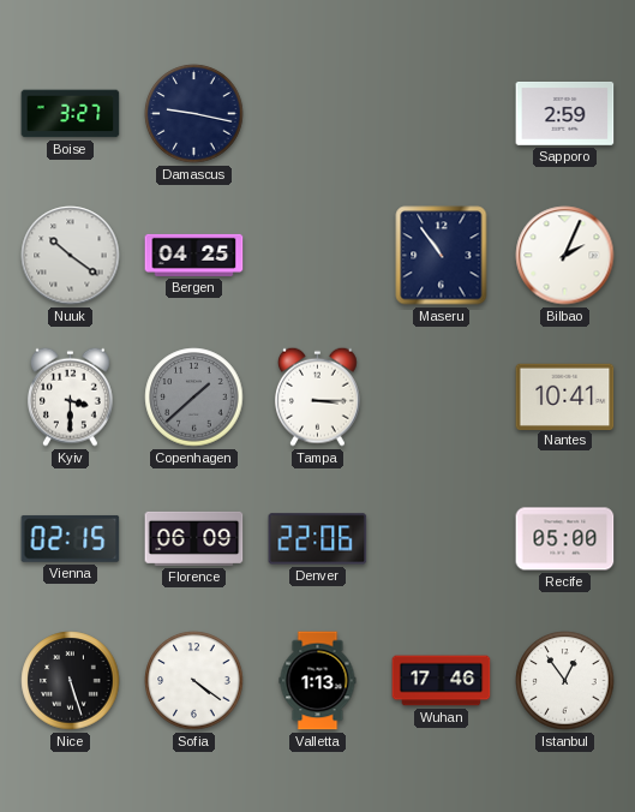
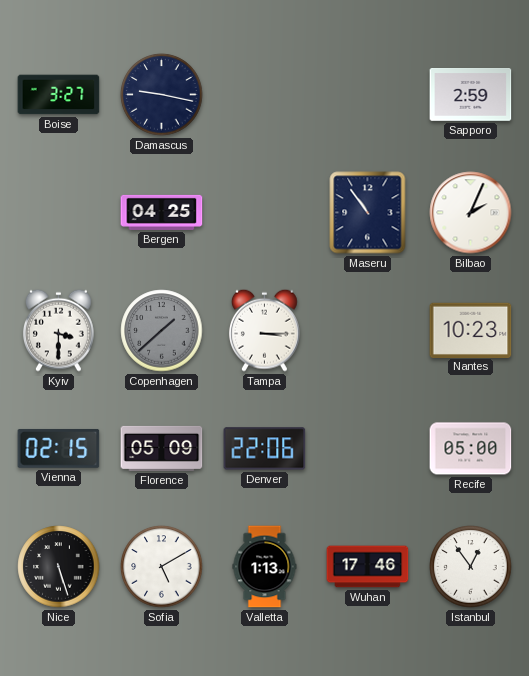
Nuuk: 10:21 -> none
Nantes: 10:41 -> 10:23
Florence: 06:09 -> 05:09
Sofia: 4:21 -> 5:10
